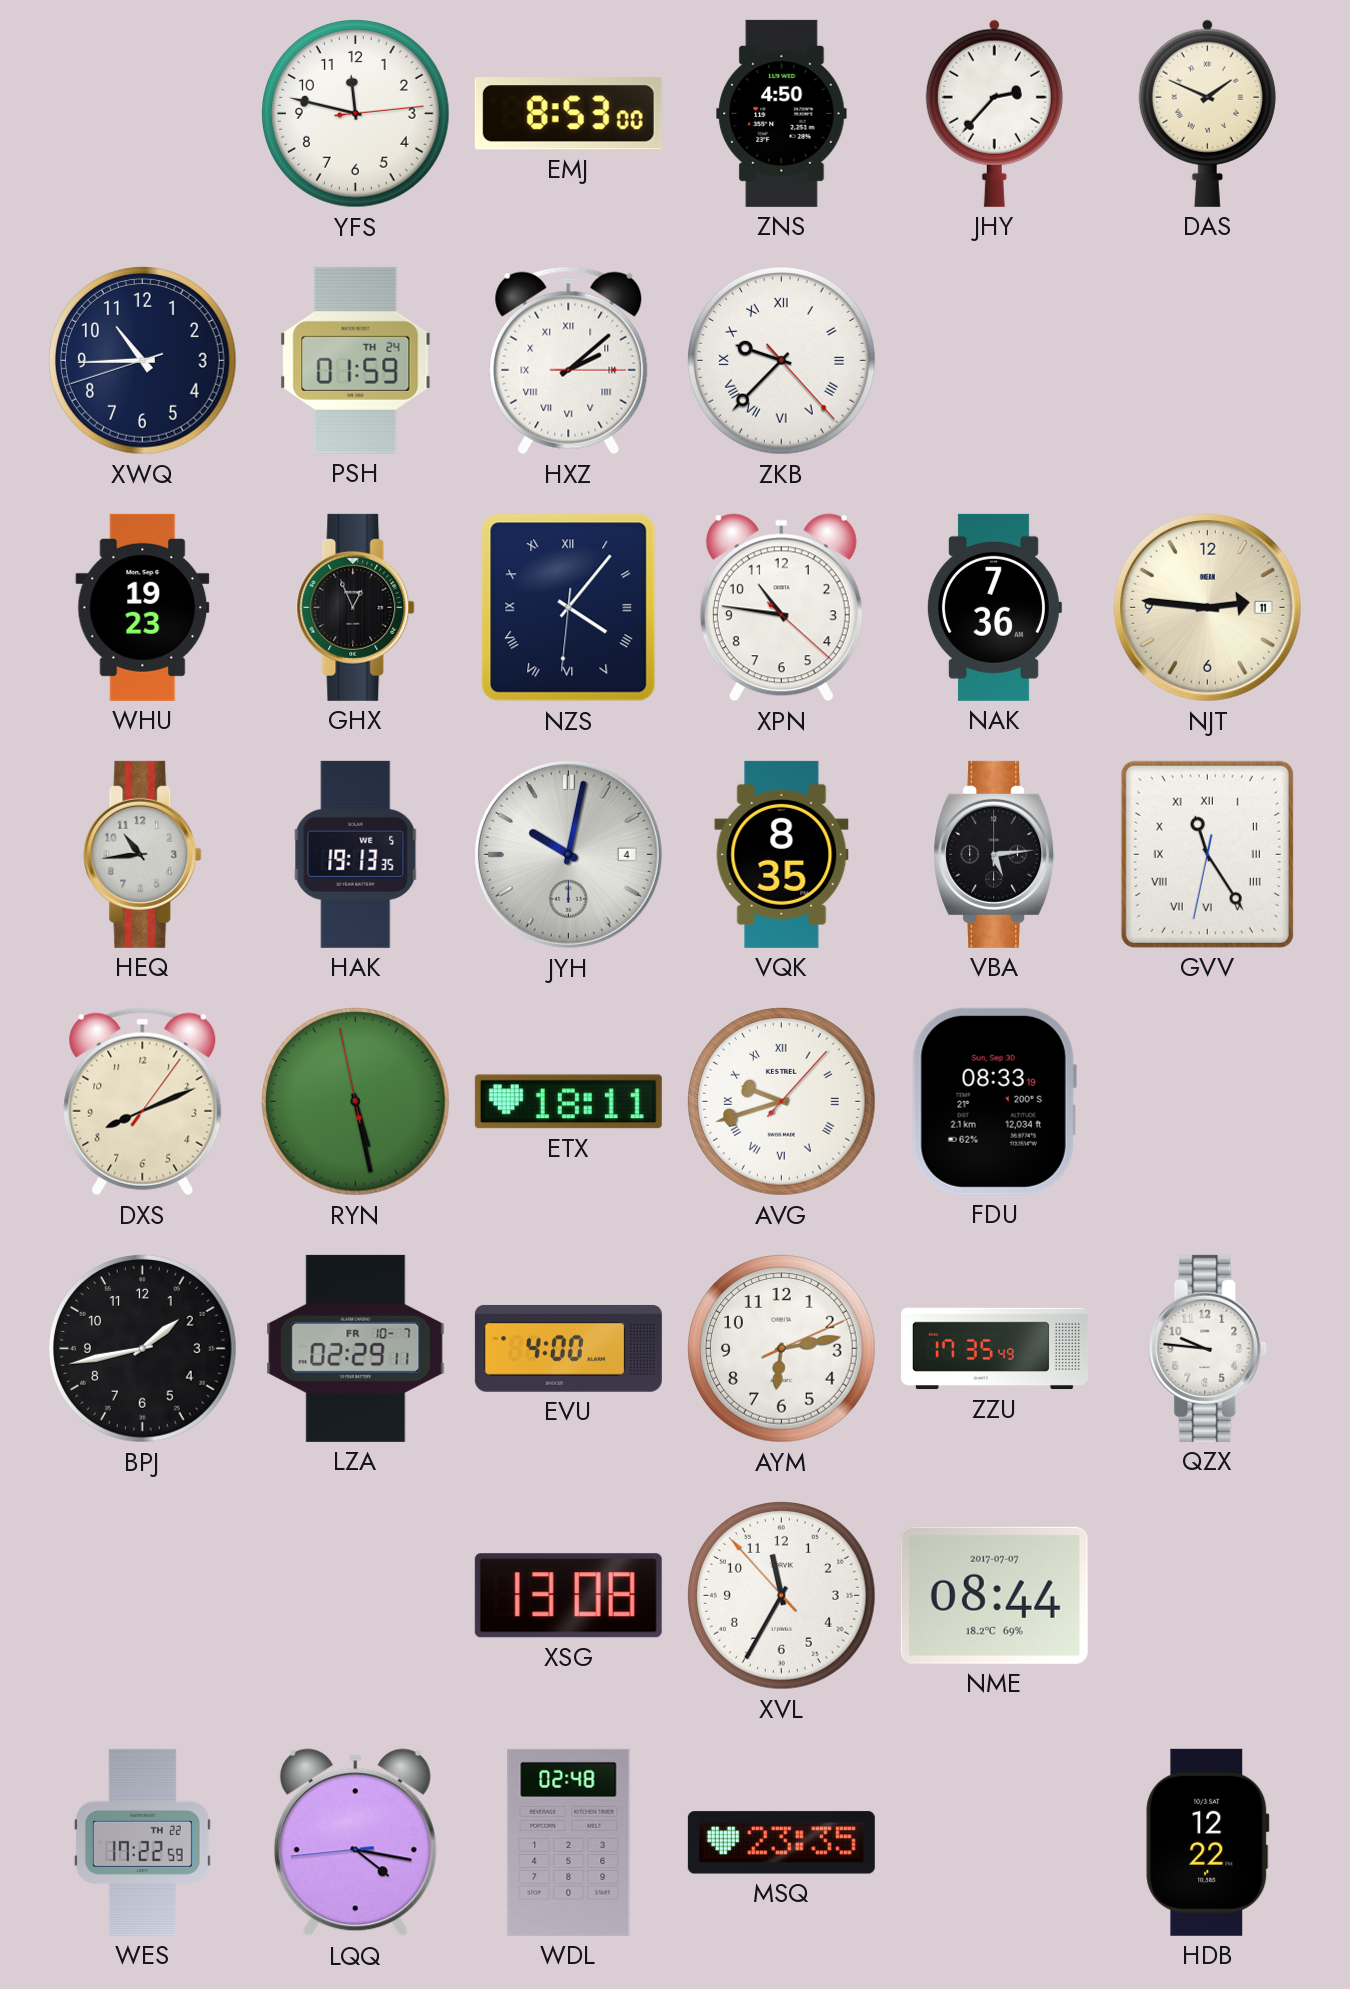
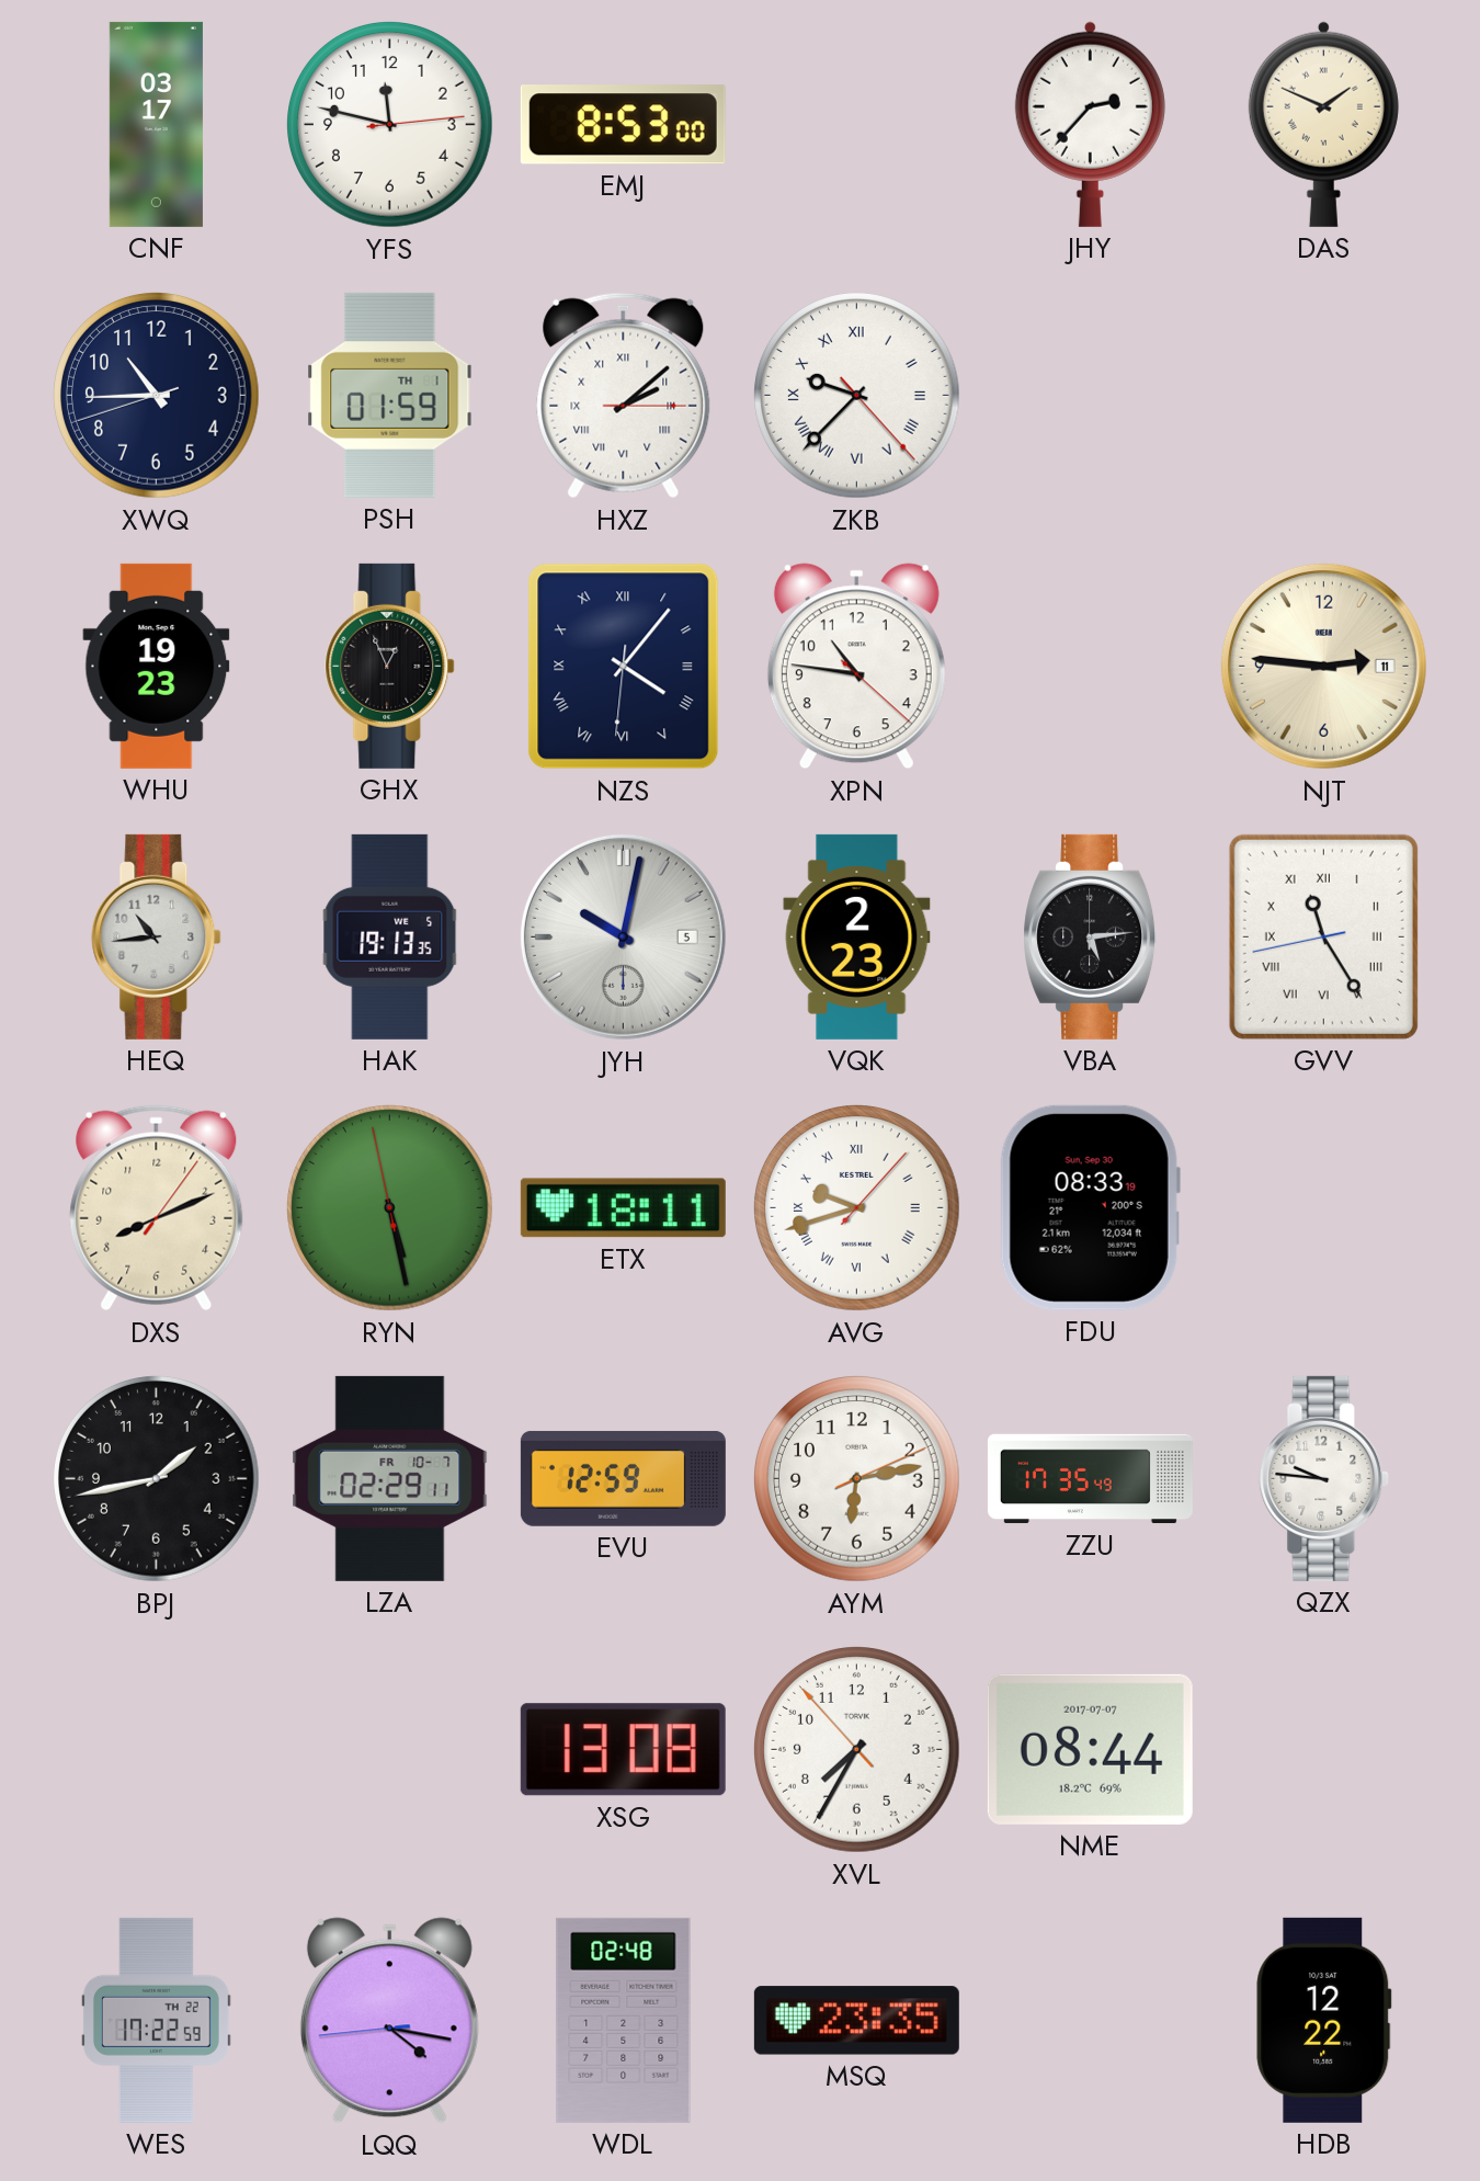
CNF: none -> 03:17
ZNS: 4:50 -> none
PSH date: TH 24 -> TH 1
NAK: 7:36 -> none
JYH date: 4 -> 5
VQK: 8:35 -> 2:23
GVV: 11:24:32 -> 11:24:43
EVU: 4:00 -> 12:59
XVL: 11:34 -> 7:34
